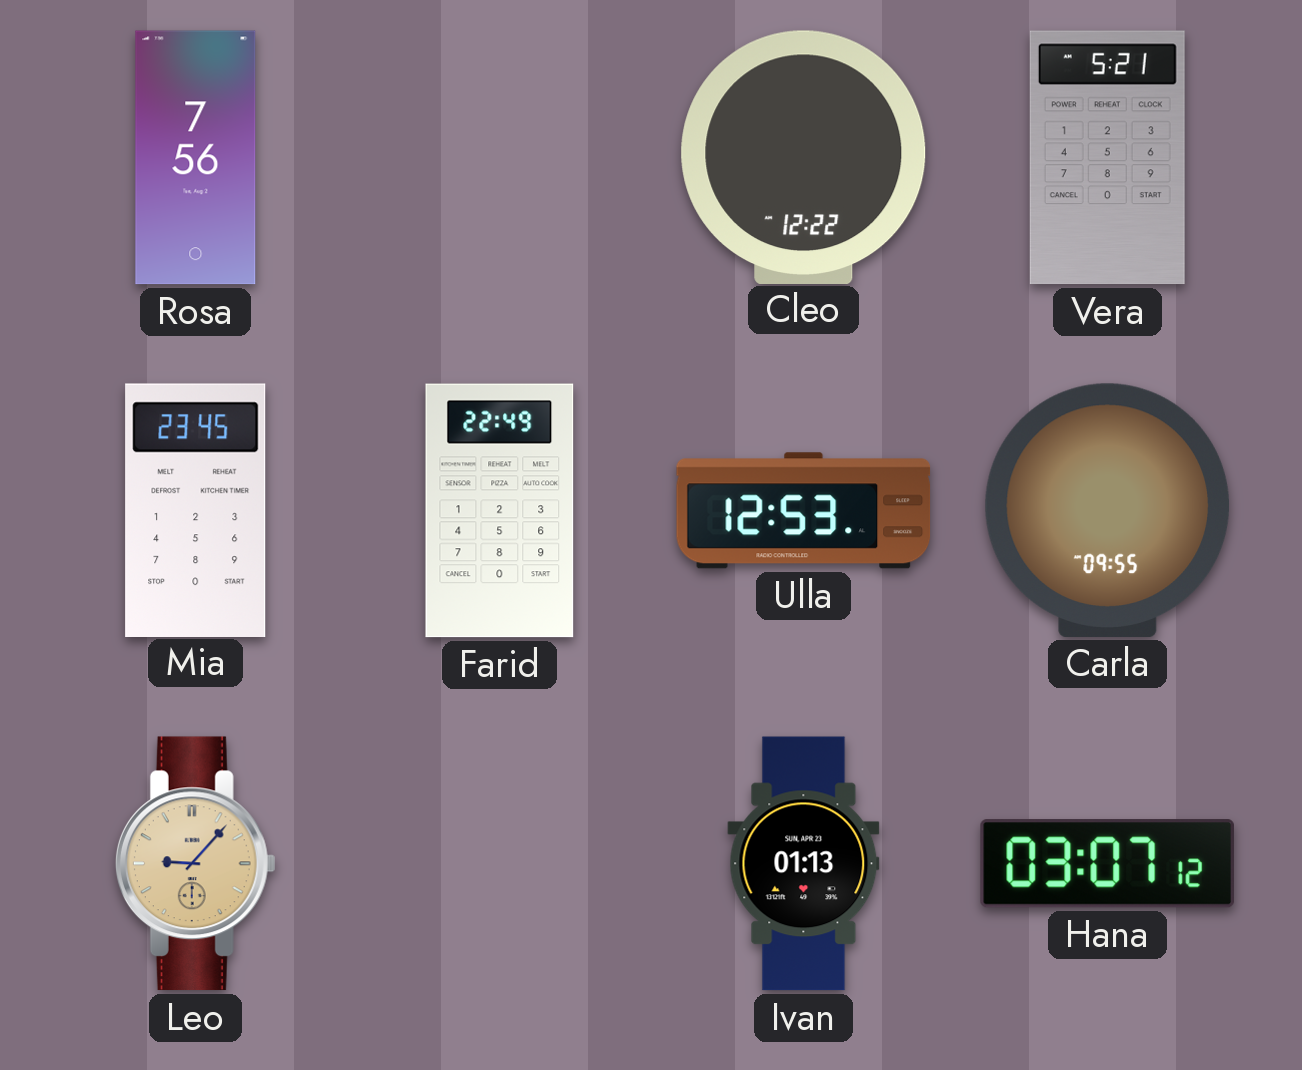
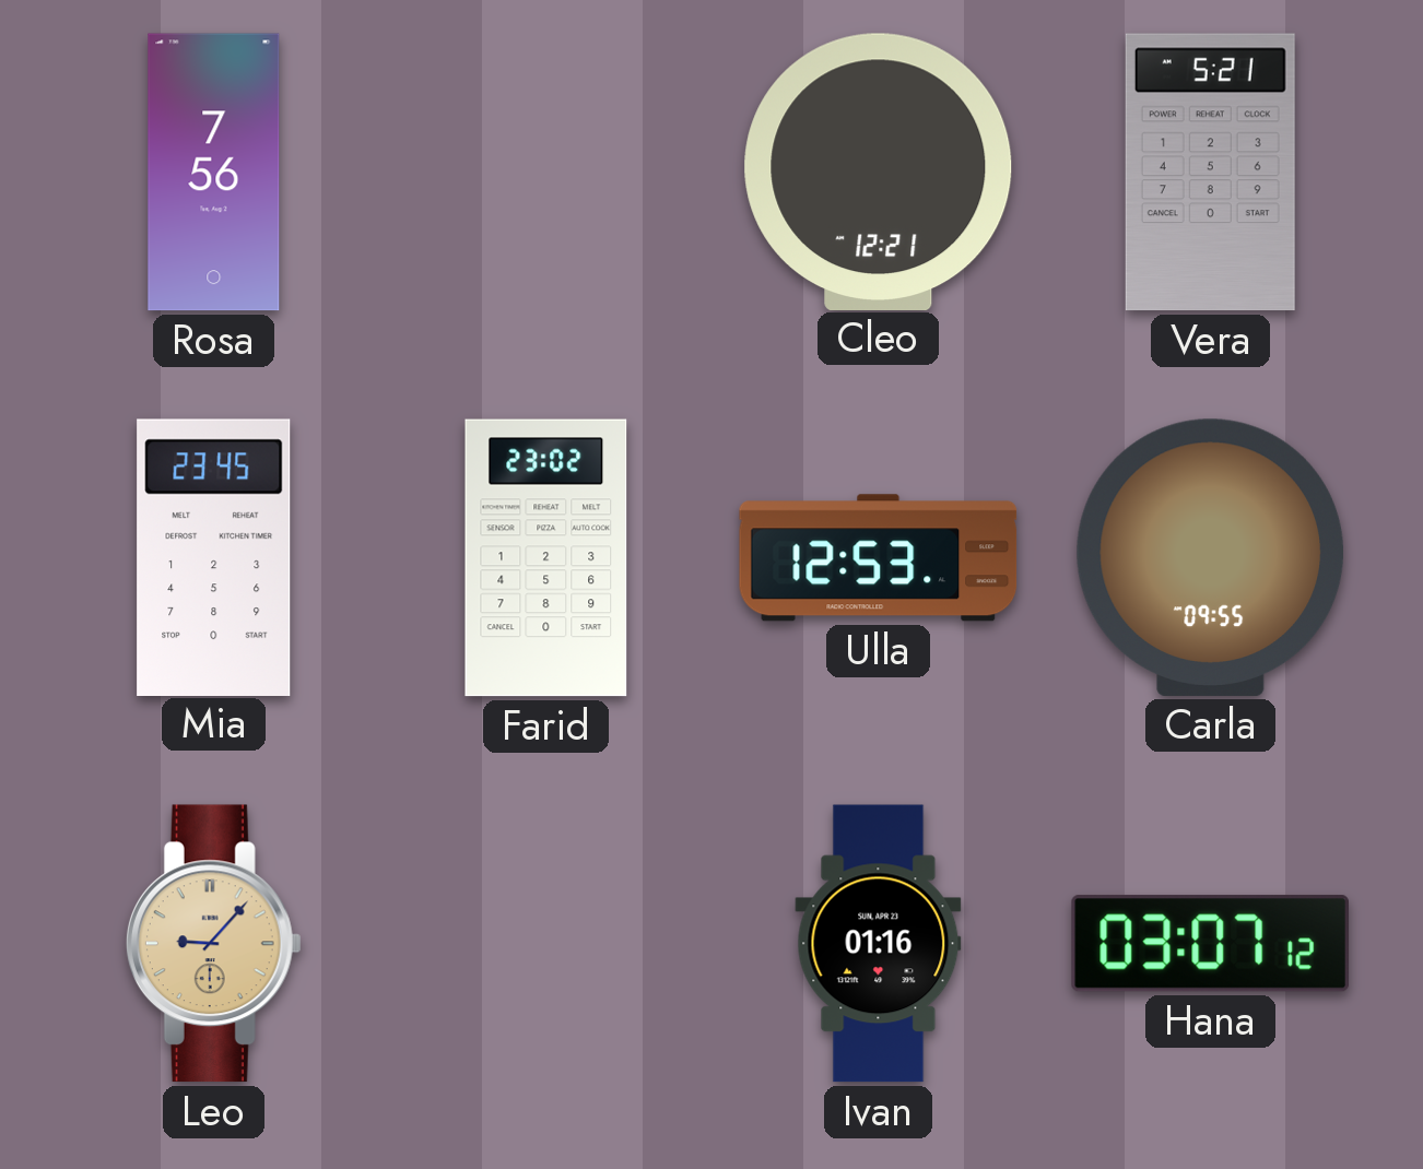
Cleo: 12:22 -> 12:21
Farid: 22:49 -> 23:02
Ivan: 01:13 -> 01:16
